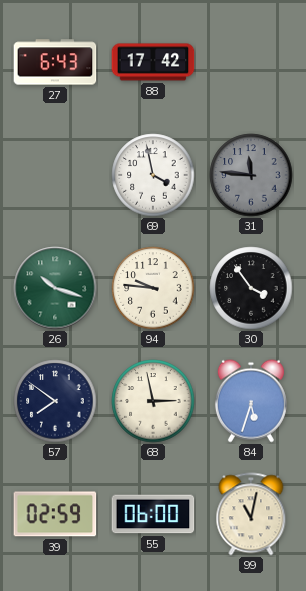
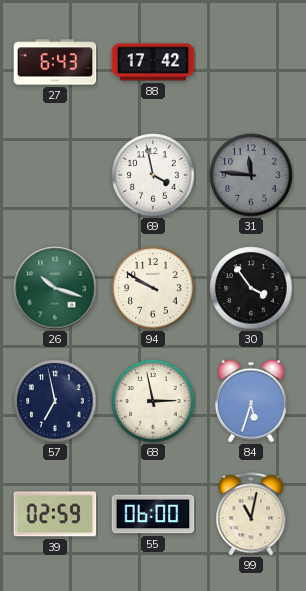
94: 9:46 -> 9:50
57: 7:51 -> 6:58
